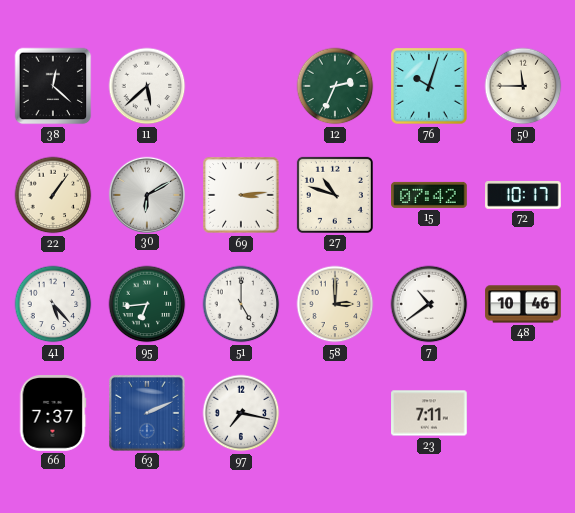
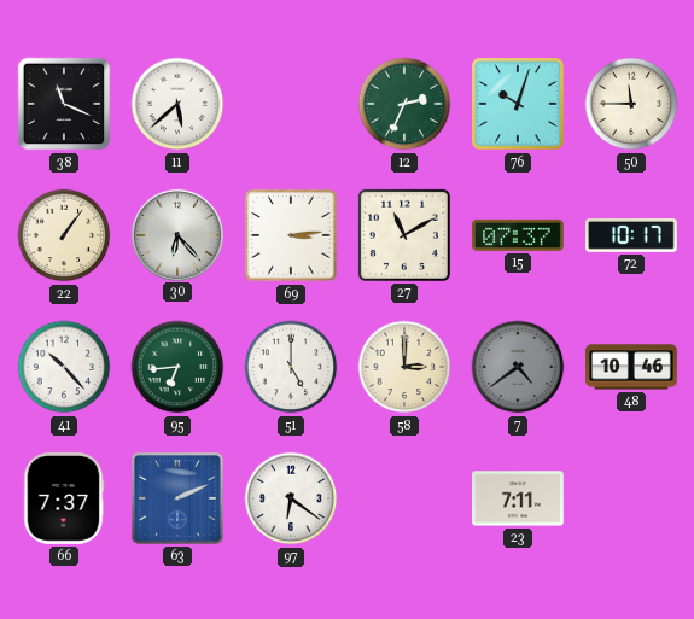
38: 12:22 -> 11:19
30: 6:10 -> 6:23
27: 10:48 -> 11:10
15: 07:42 -> 07:37
41: 5:23 -> 10:23
7: 10:39 -> 4:39
7 dial: white -> grey
97: 7:17 -> 6:21
